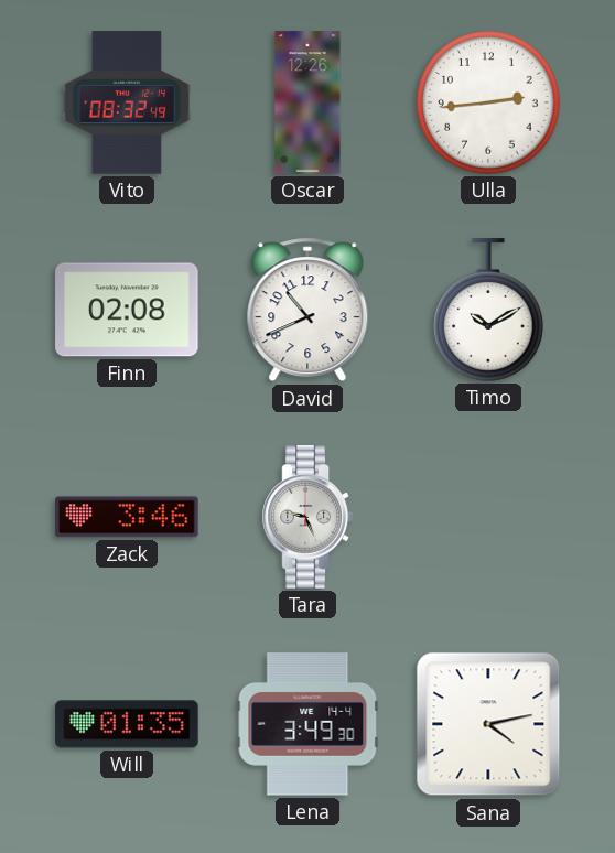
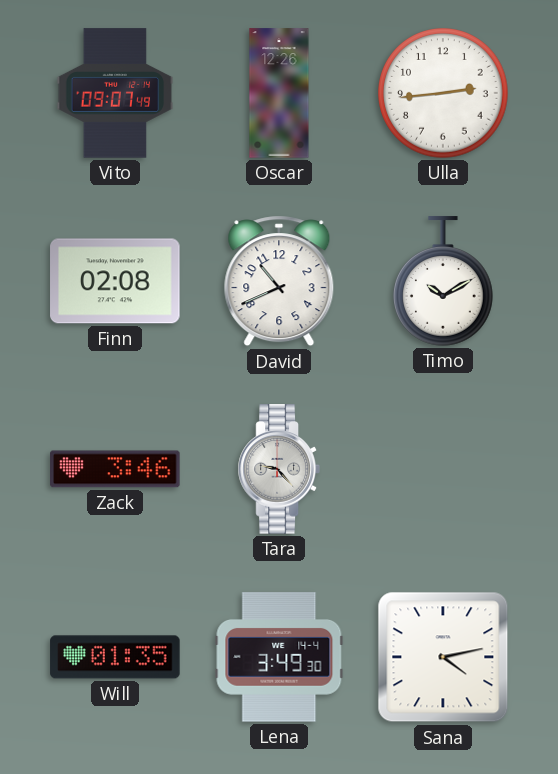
Vito: 08:32 -> 09:07
Tara: 9:26 -> 9:23
